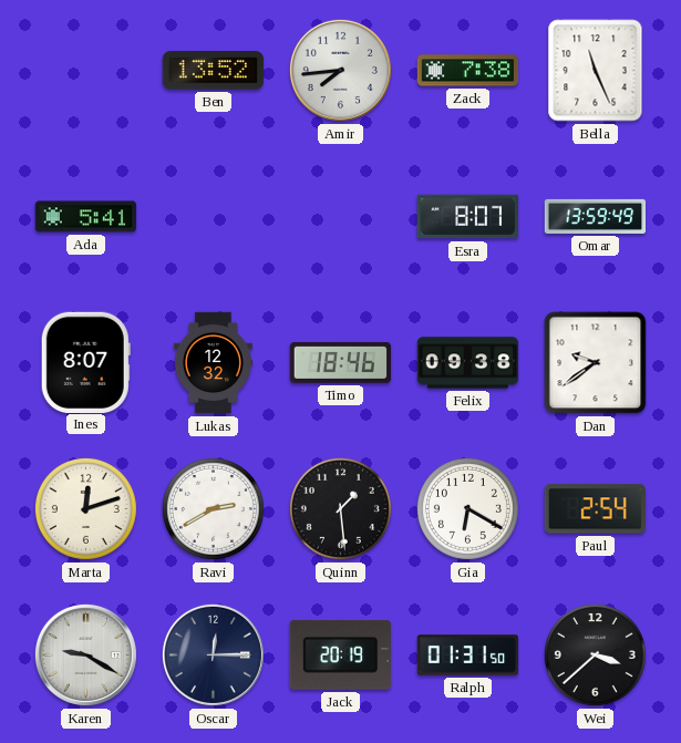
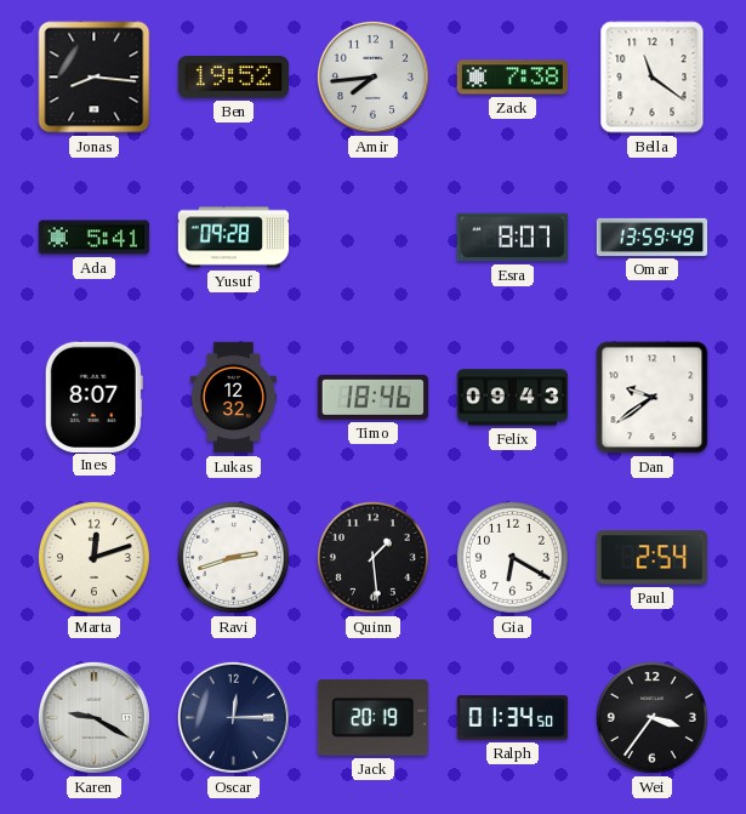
Jonas: none -> 8:16
Ben: 13:52 -> 19:52
Bella: 11:26 -> 11:21
Yusuf: none -> 09:28
Felix: 09:38 -> 09:43
Ravi: 2:40 -> 2:42
Ralph: 01:31 -> 01:34
Wei: 3:38 -> 3:36
